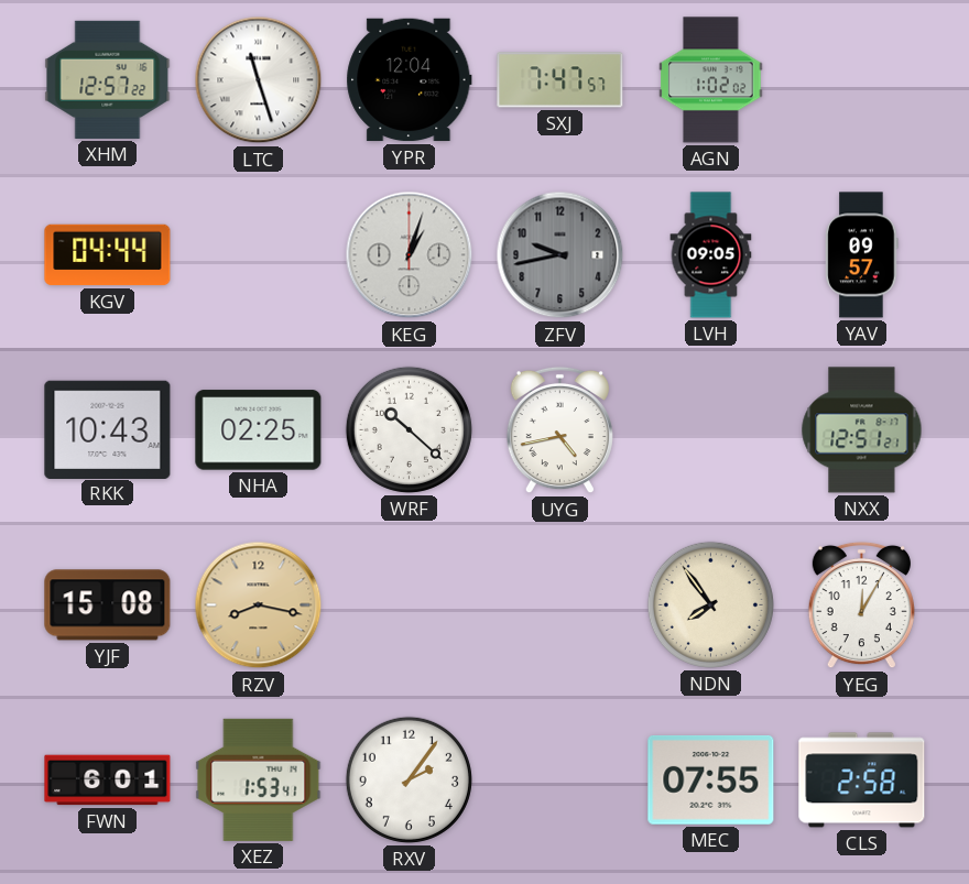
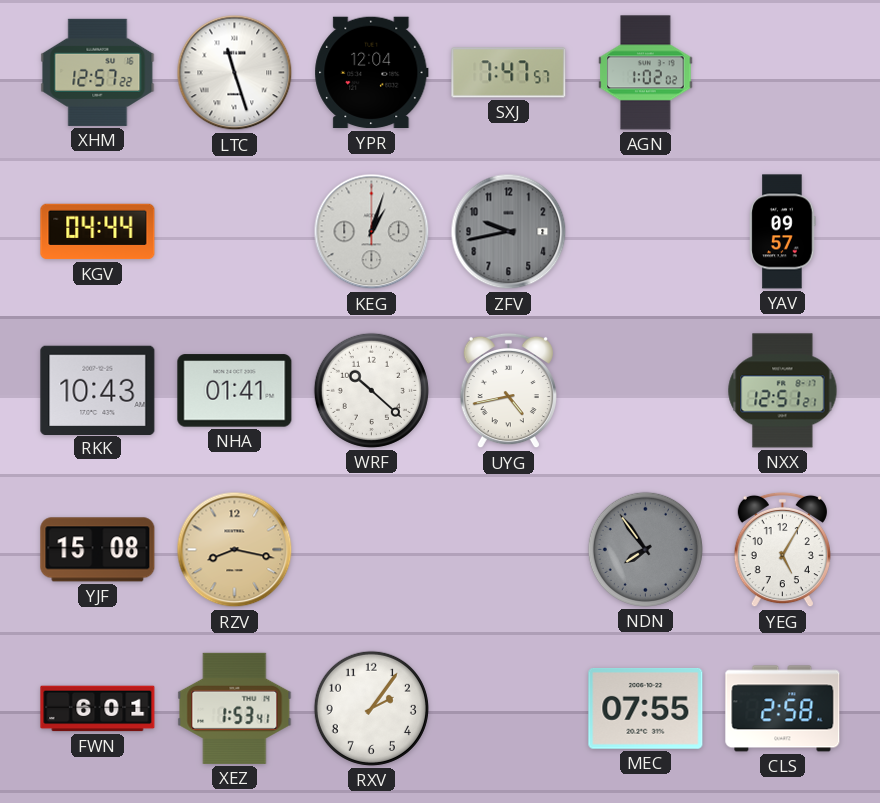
LVH: 09:05 -> none
NHA: 02:25 -> 01:41
NDN dial: cream -> grey
YEG: 12:05 -> 5:05
